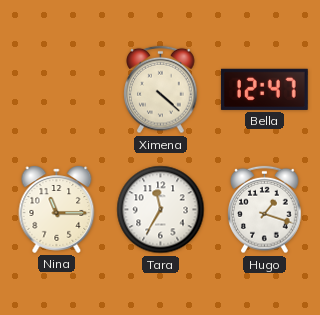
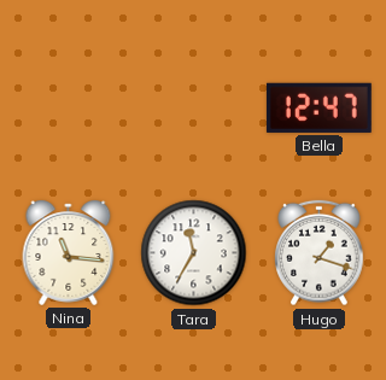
Ximena: 4:22 -> none
Nina: 11:15 -> 11:16
